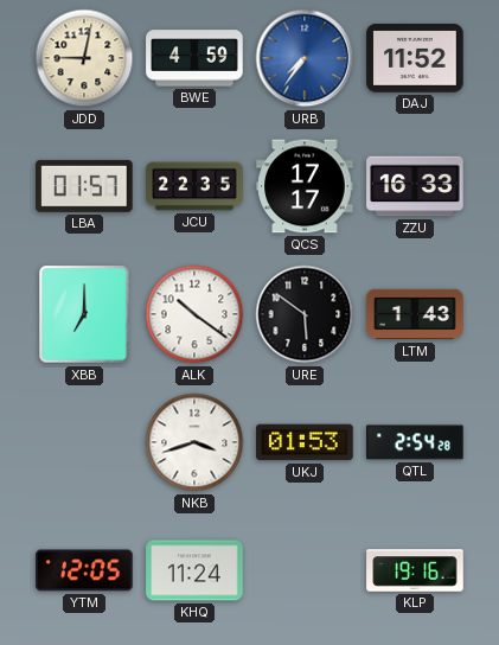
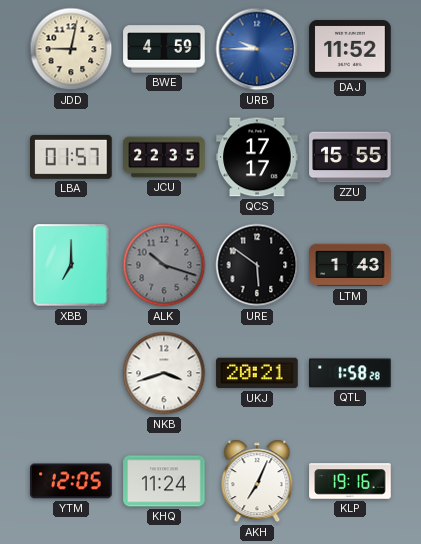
URB: 7:36 -> 9:45
ZZU: 16:33 -> 15:55
ALK: 10:21 -> 10:18
ALK dial: white -> grey
UKJ: 01:53 -> 20:21
QTL: 2:54 -> 1:58
AKH: none -> 7:04
